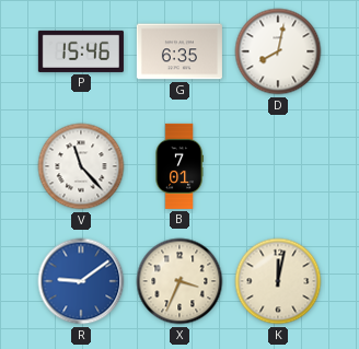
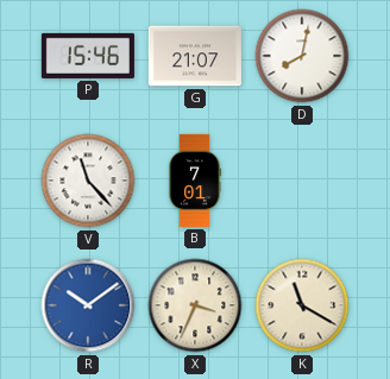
G: 6:35 -> 21:07
R: 9:09 -> 10:09
K: 12:02 -> 11:20
